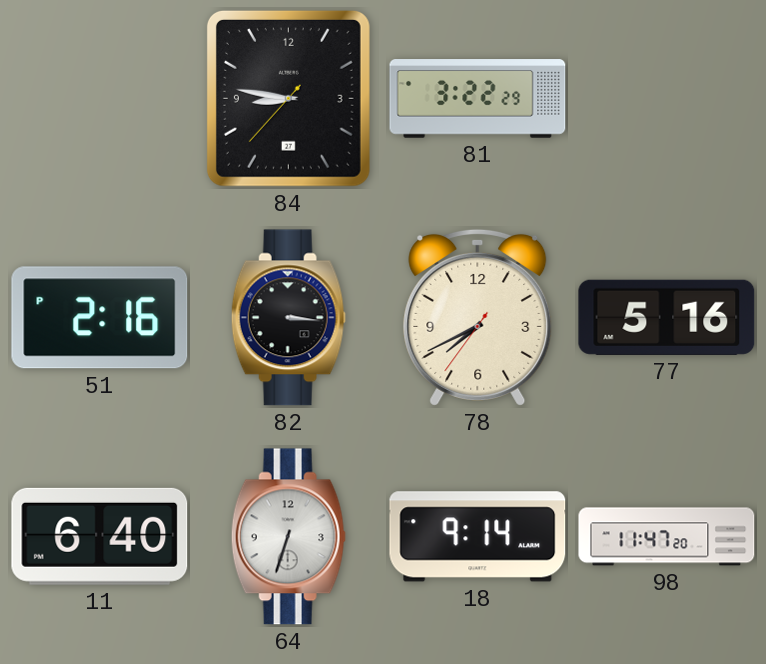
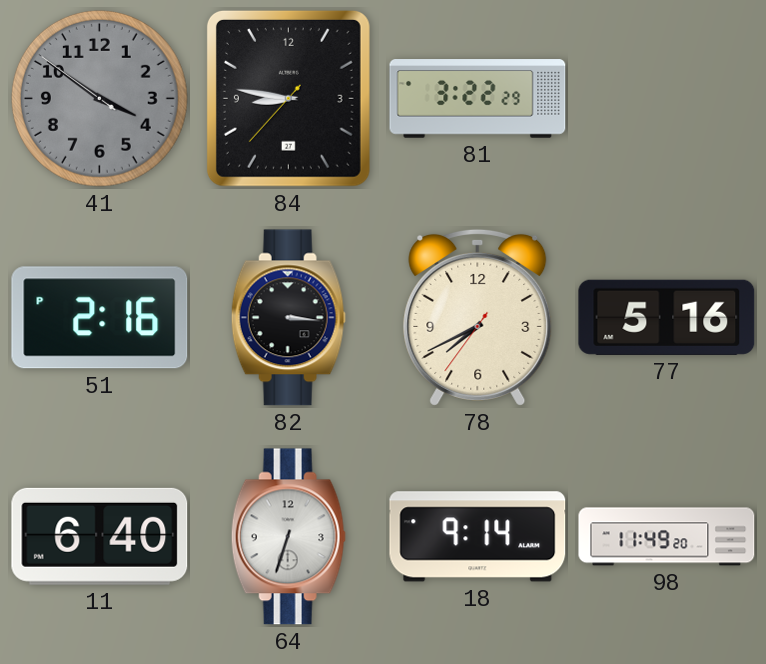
41: none -> 3:50
98: 11:47 -> 11:49
